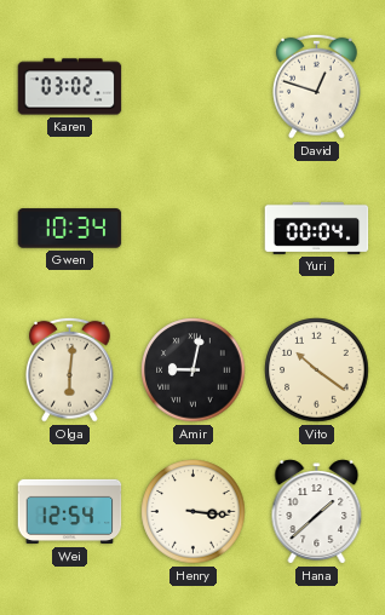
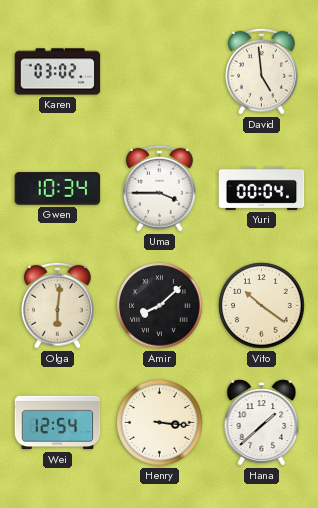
David: 12:48 -> 4:59
Uma: none -> 3:45
Amir: 9:02 -> 8:08
